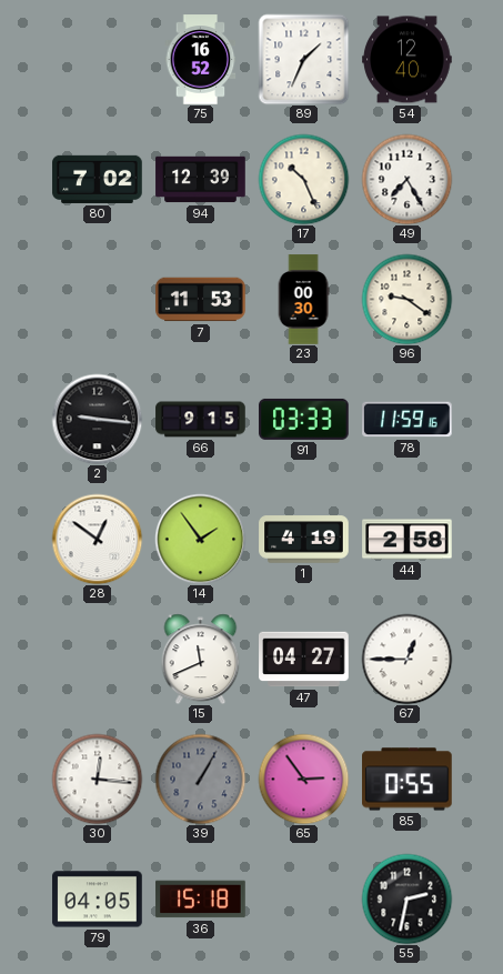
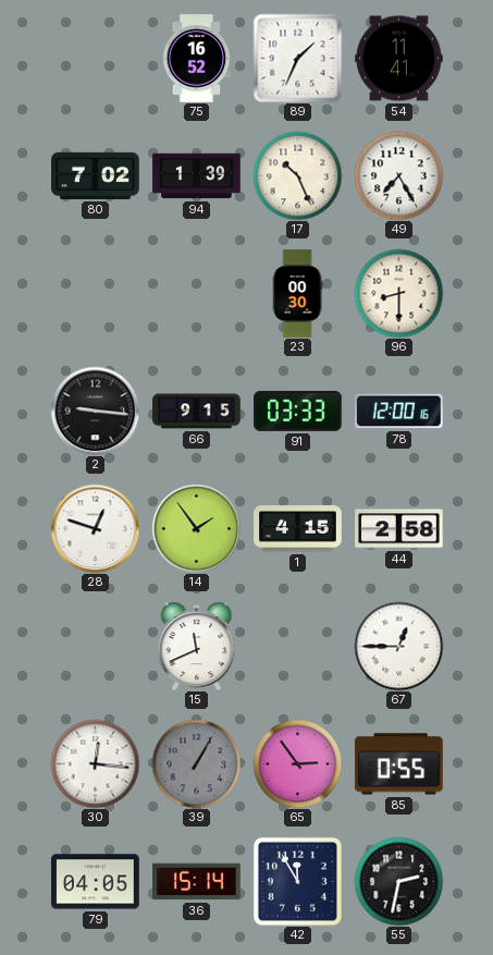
54: 12:40 -> 11:41
94: 12:39 -> 1:39
7: 11:53 -> none
96: 9:21 -> 8:30
78: 11:59 -> 12:00
28: 12:51 -> 12:48
1: 4:19 -> 4:15
47: 04:27 -> none
36: 15:18 -> 15:14
42: none -> 11:55
